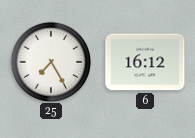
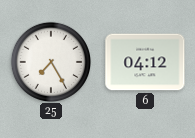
6: 16:12 -> 04:12
